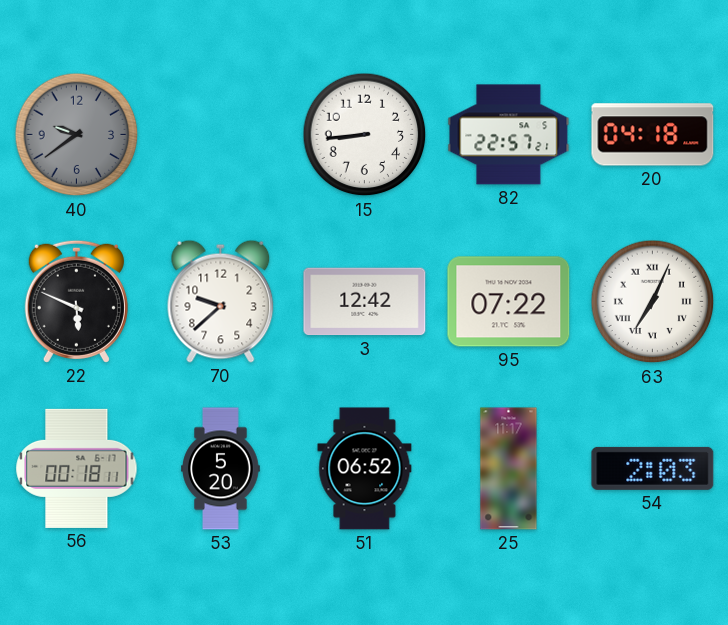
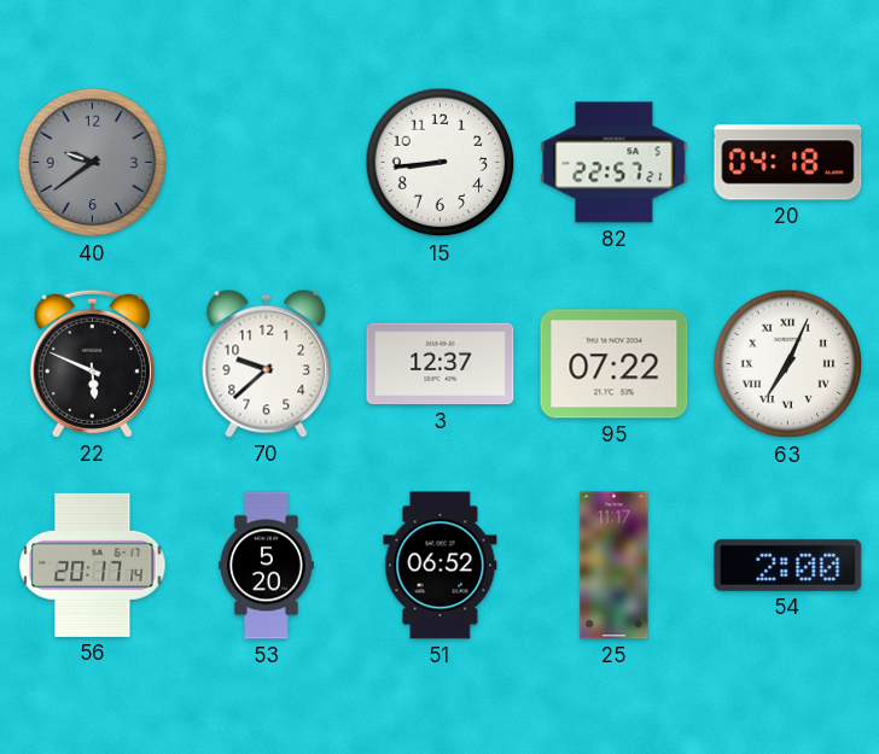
3: 12:42 -> 12:37
56: 00:18 -> 20:17
54: 2:03 -> 2:00
